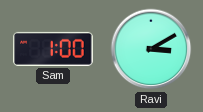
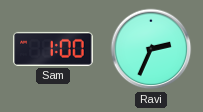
Ravi: 3:10 -> 2:34
